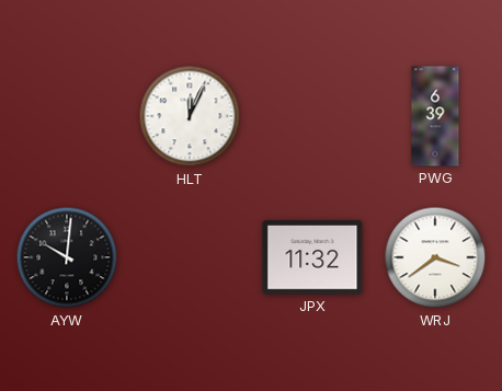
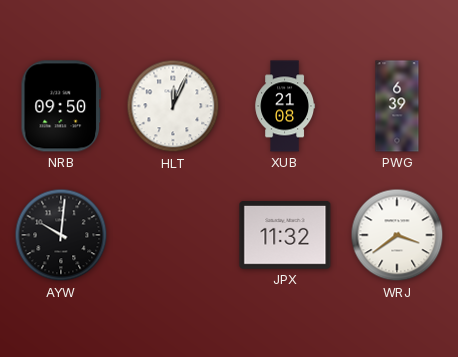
NRB: none -> 09:50
XUB: none -> 21:08
